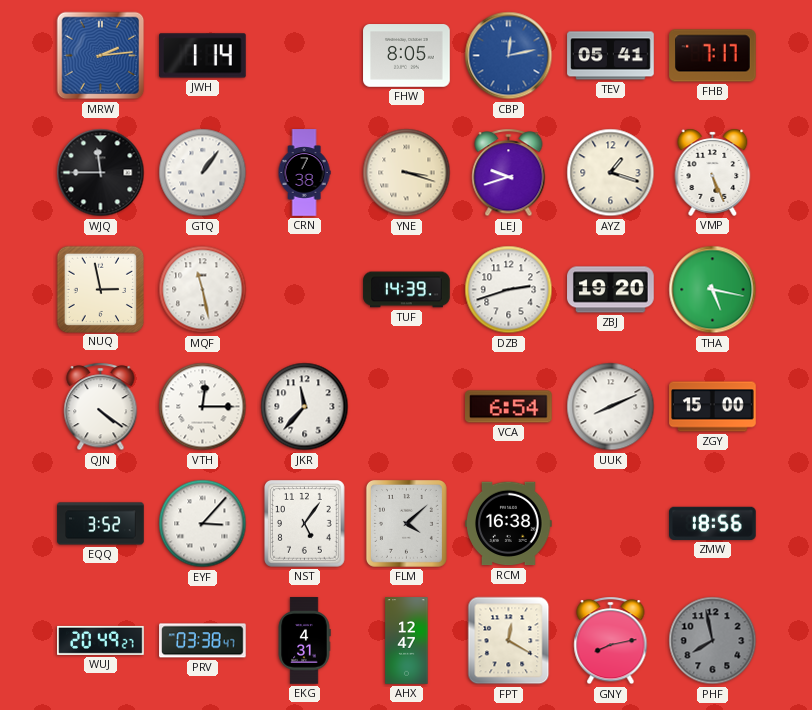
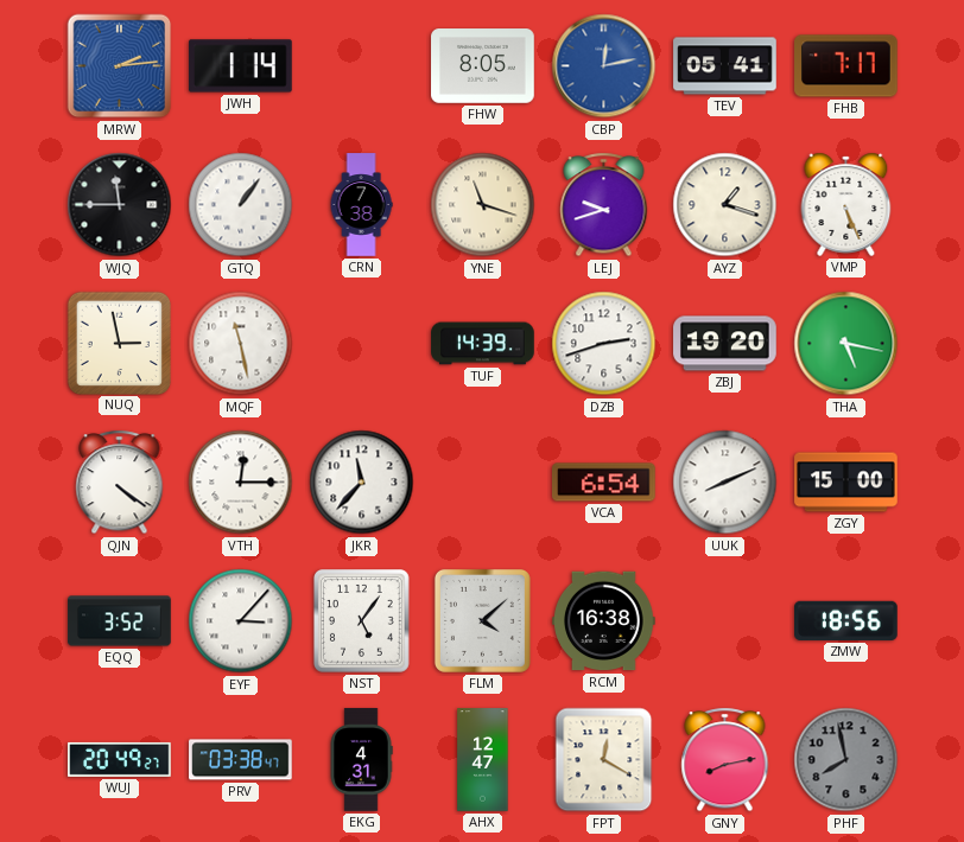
YNE: 3:18 -> 11:18
